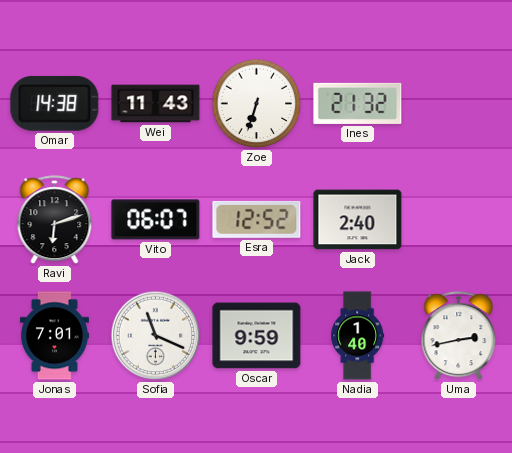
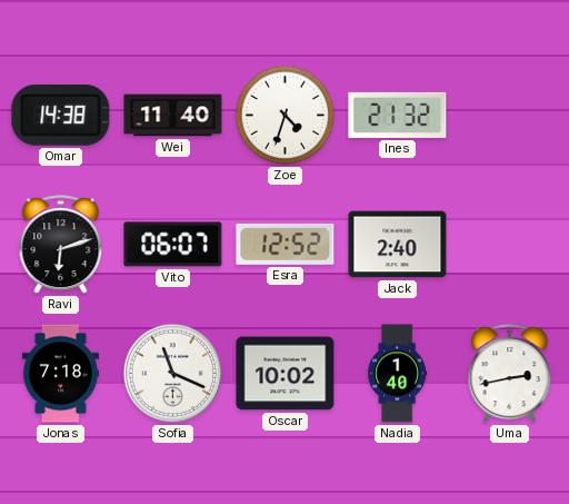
Wei: 11:43 -> 11:40
Zoe: 6:33 -> 4:33
Jonas: 7:01 -> 7:18
Oscar: 9:59 -> 10:02
